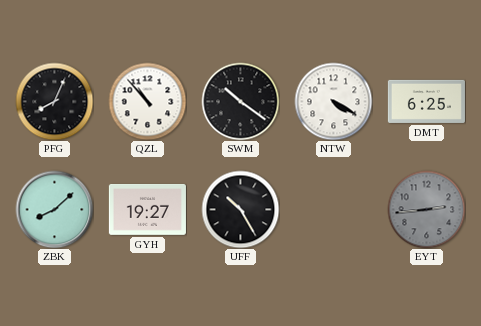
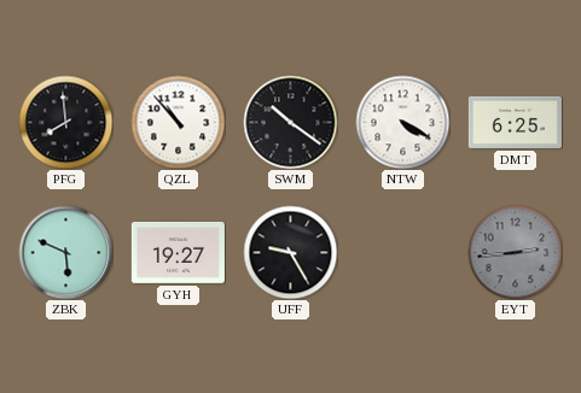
PFG: 8:04 -> 7:59
ZBK: 8:08 -> 5:49
UFF: 10:25 -> 9:25
